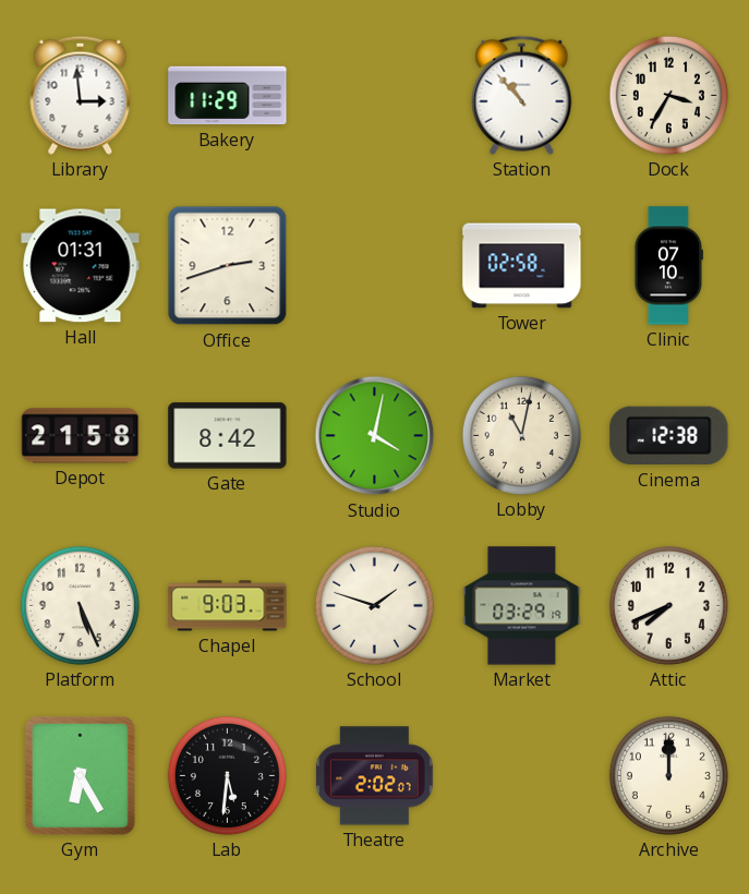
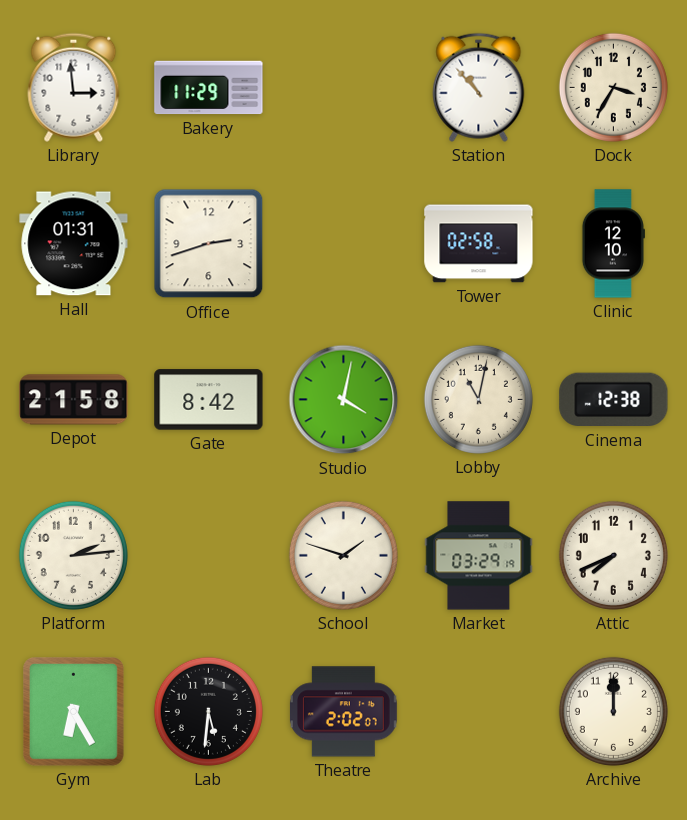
Clinic: 07:10 -> 12:10
Platform: 5:26 -> 2:14
Chapel: 9:03 -> none
